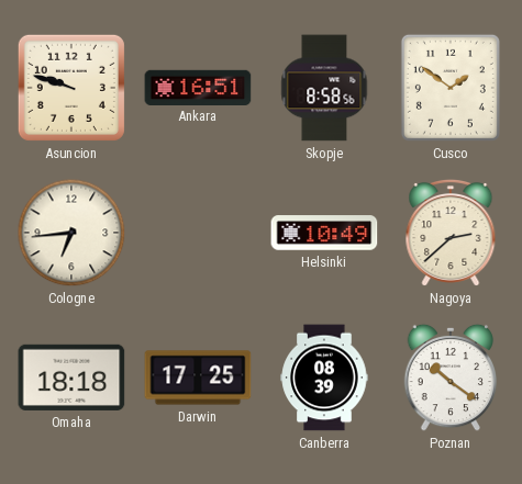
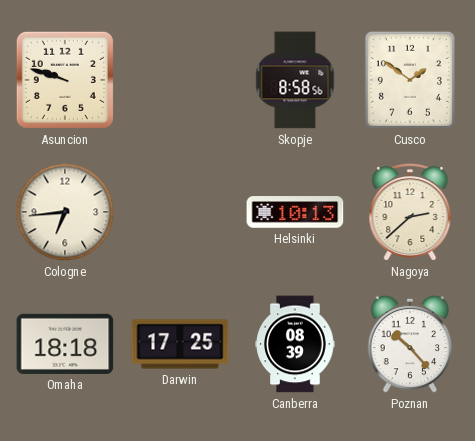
Ankara: 16:51 -> none
Helsinki: 10:49 -> 10:13
Poznan: 10:21 -> 10:23
